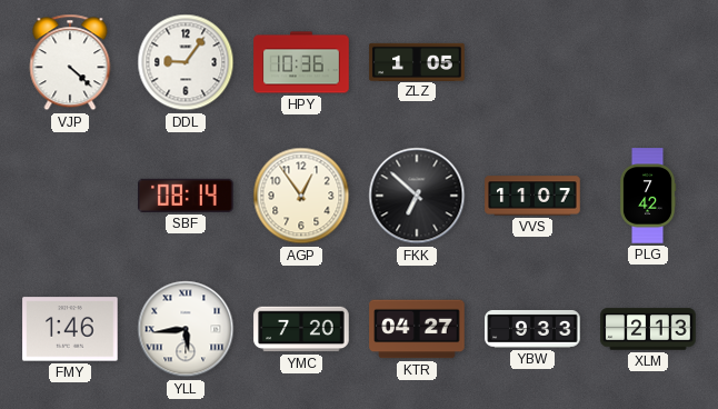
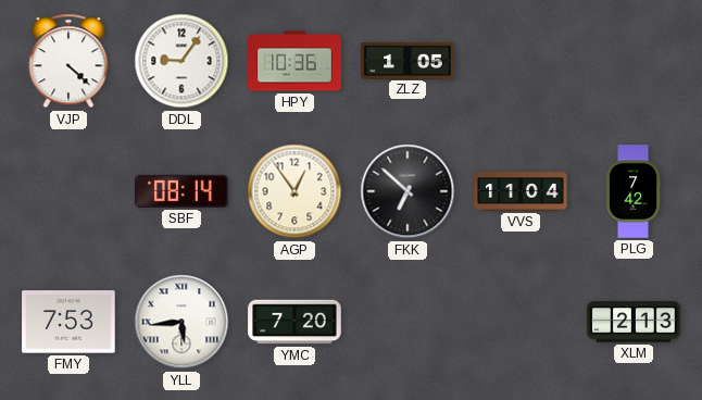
VVS: 11:07 -> 11:04
FMY: 1:46 -> 7:53
KTR: 04:27 -> none
YBW: 9:33 -> none
